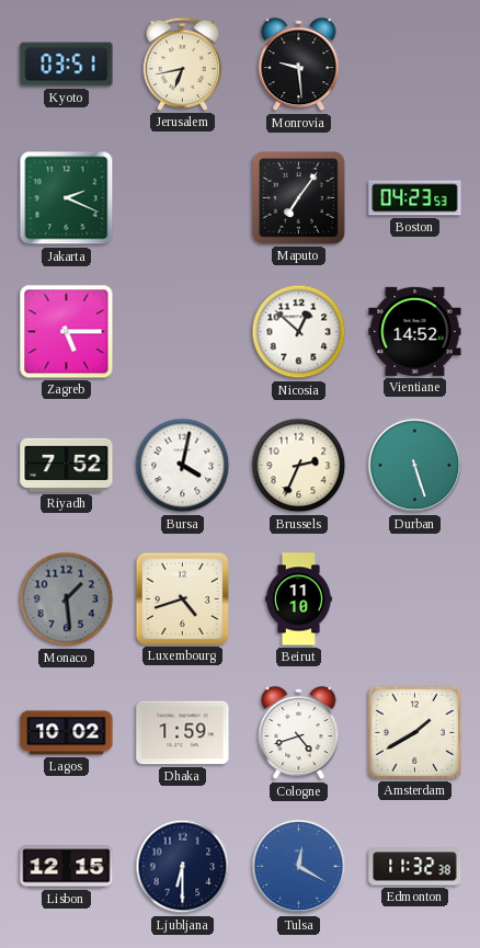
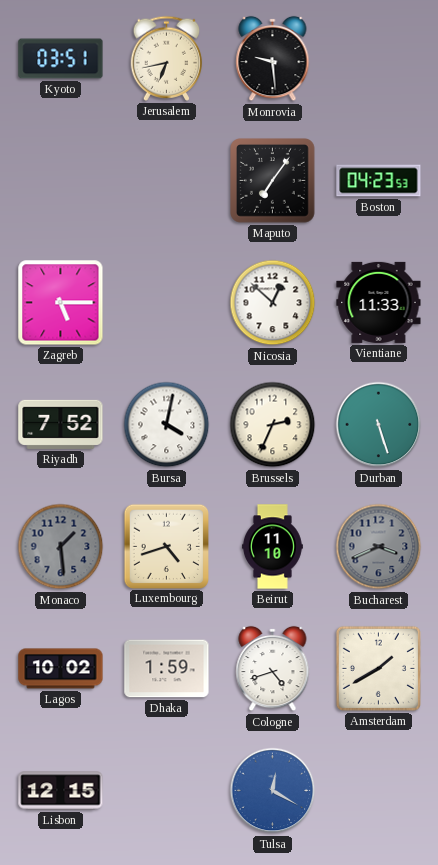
Jakarta: 2:19 -> none
Vientiane: 14:52 -> 11:33
Bucharest: none -> 3:41
Ljubljana: 6:30 -> none
Edmonton: 11:32 -> none
